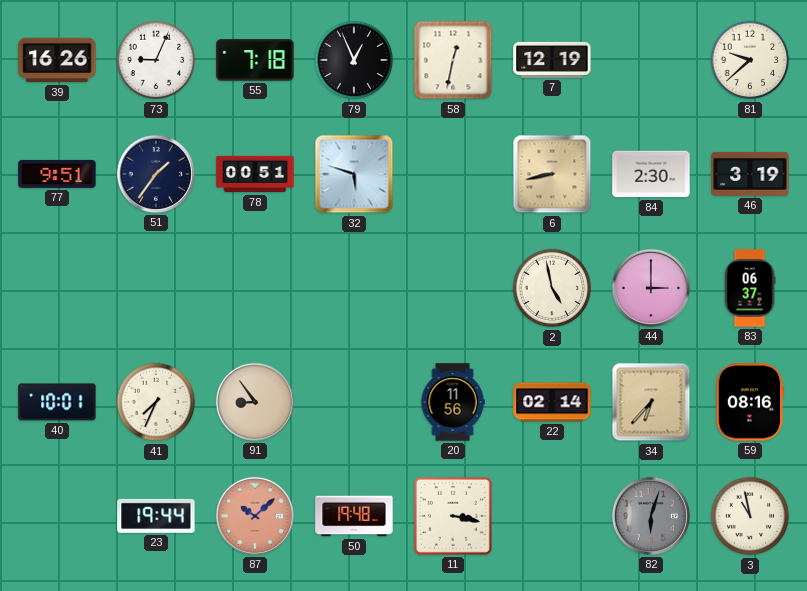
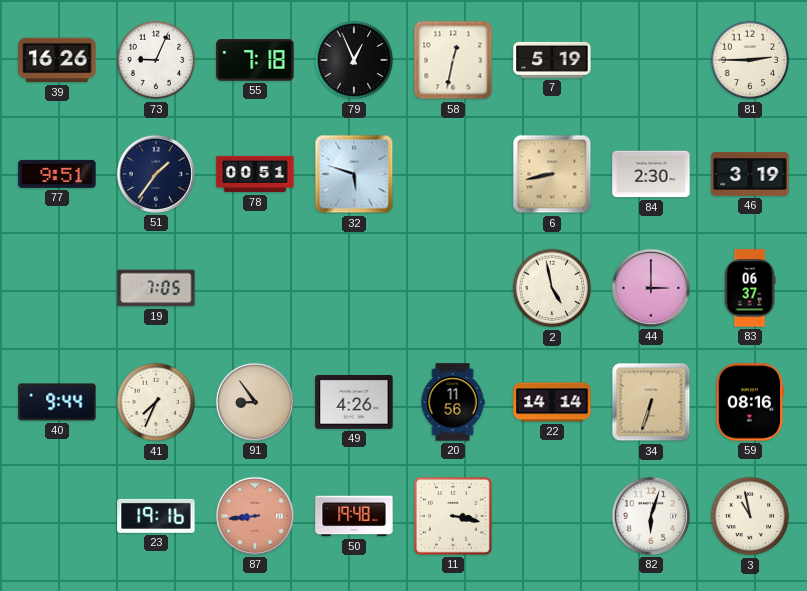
7: 12:19 -> 5:19
81: 9:38 -> 2:45
19: none -> 7:05
40: 10:01 -> 9:44
49: none -> 4:26
22: 02:14 -> 14:14
34: 6:37 -> 6:33
23: 19:44 -> 19:16
87: 10:08 -> 8:44
82 dial: grey -> white
